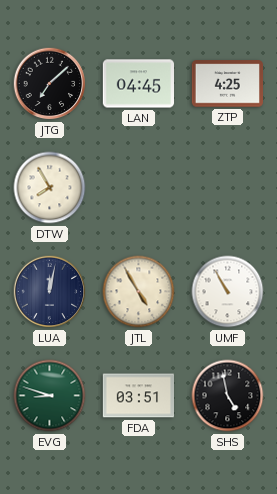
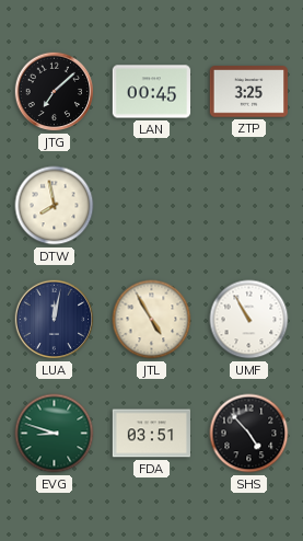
LAN: 04:45 -> 00:45
ZTP: 4:25 -> 3:25
DTW: 7:55 -> 7:58
SHS: 4:58 -> 4:53
